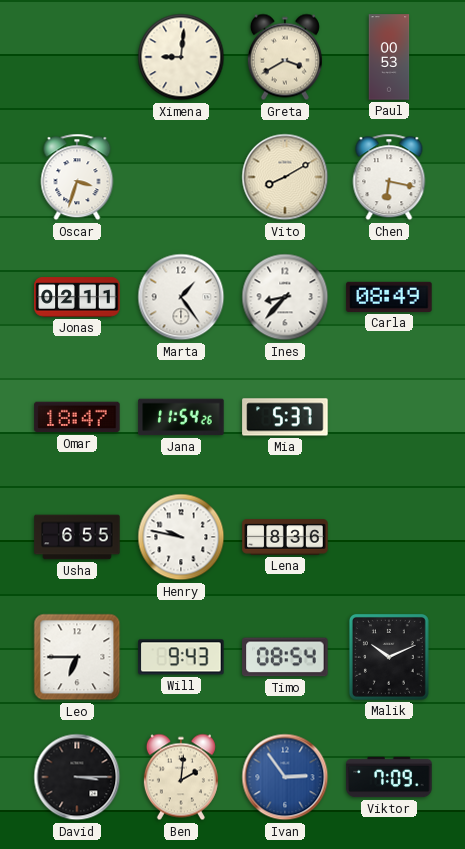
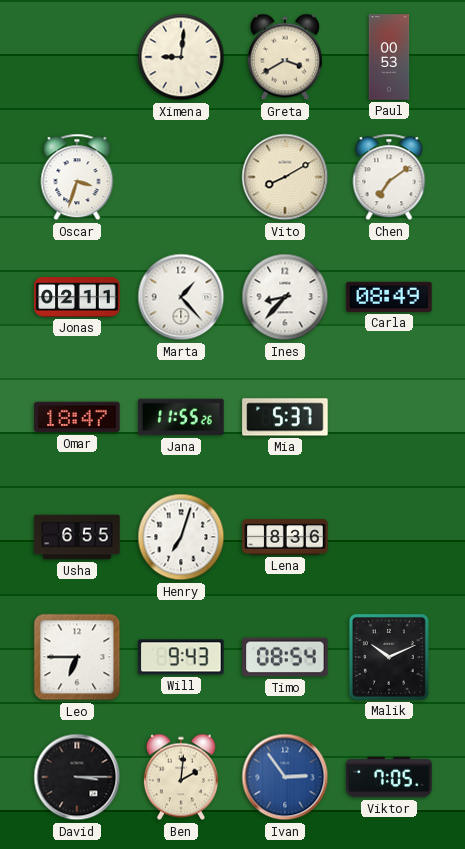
Chen: 6:17 -> 7:09
Marta: 1:24 -> 1:23
Jana: 11:54 -> 11:55
Henry: 9:47 -> 7:03
Viktor: 7:09 -> 7:05
